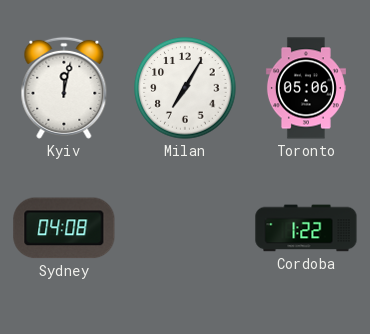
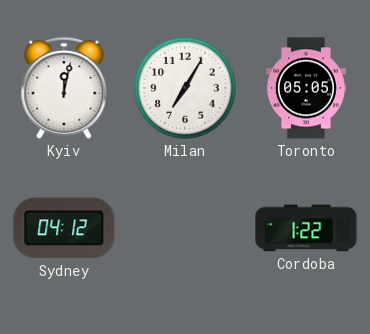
Toronto: 05:06 -> 05:05
Sydney: 04:08 -> 04:12
